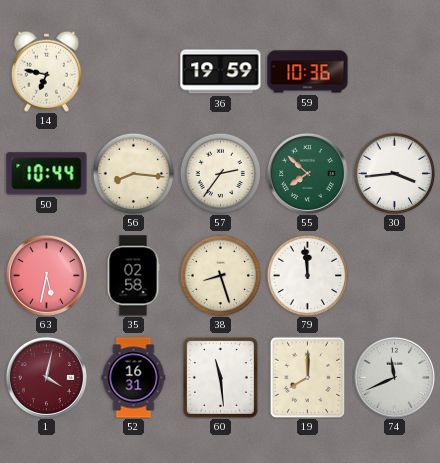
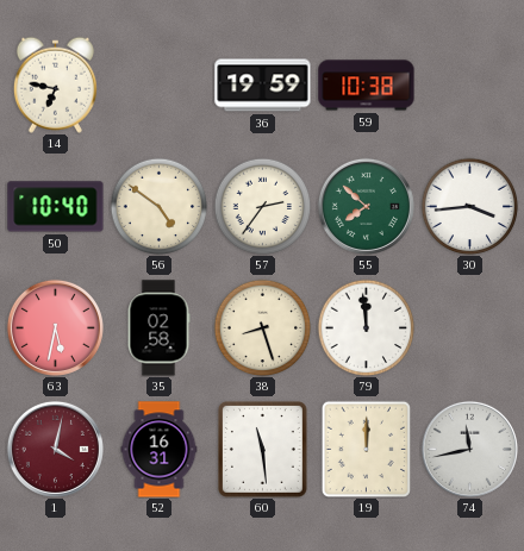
59: 10:36 -> 10:38
50: 10:44 -> 10:40
56: 8:16 -> 4:51
19: 8:00 -> 12:00
74: 11:41 -> 11:43
